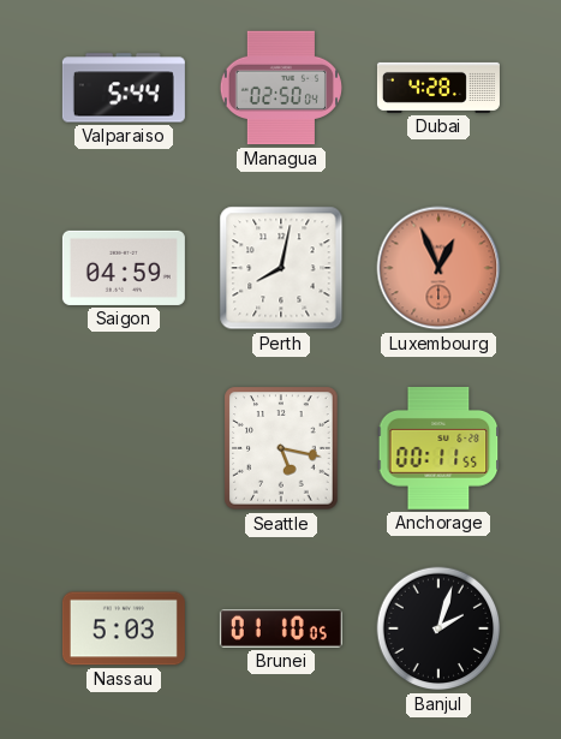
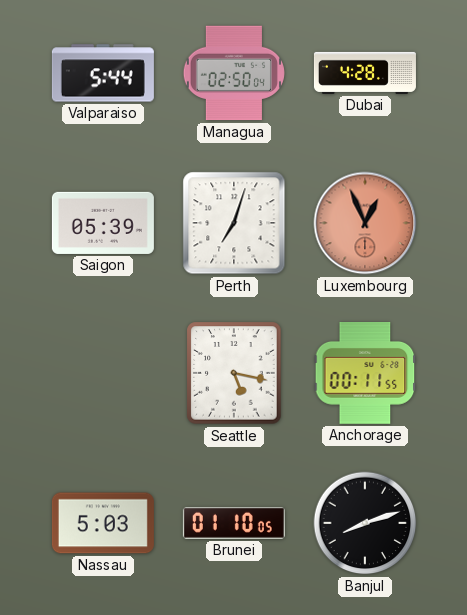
Saigon: 04:59 -> 05:39
Perth: 8:02 -> 7:03
Banjul: 2:03 -> 8:12
